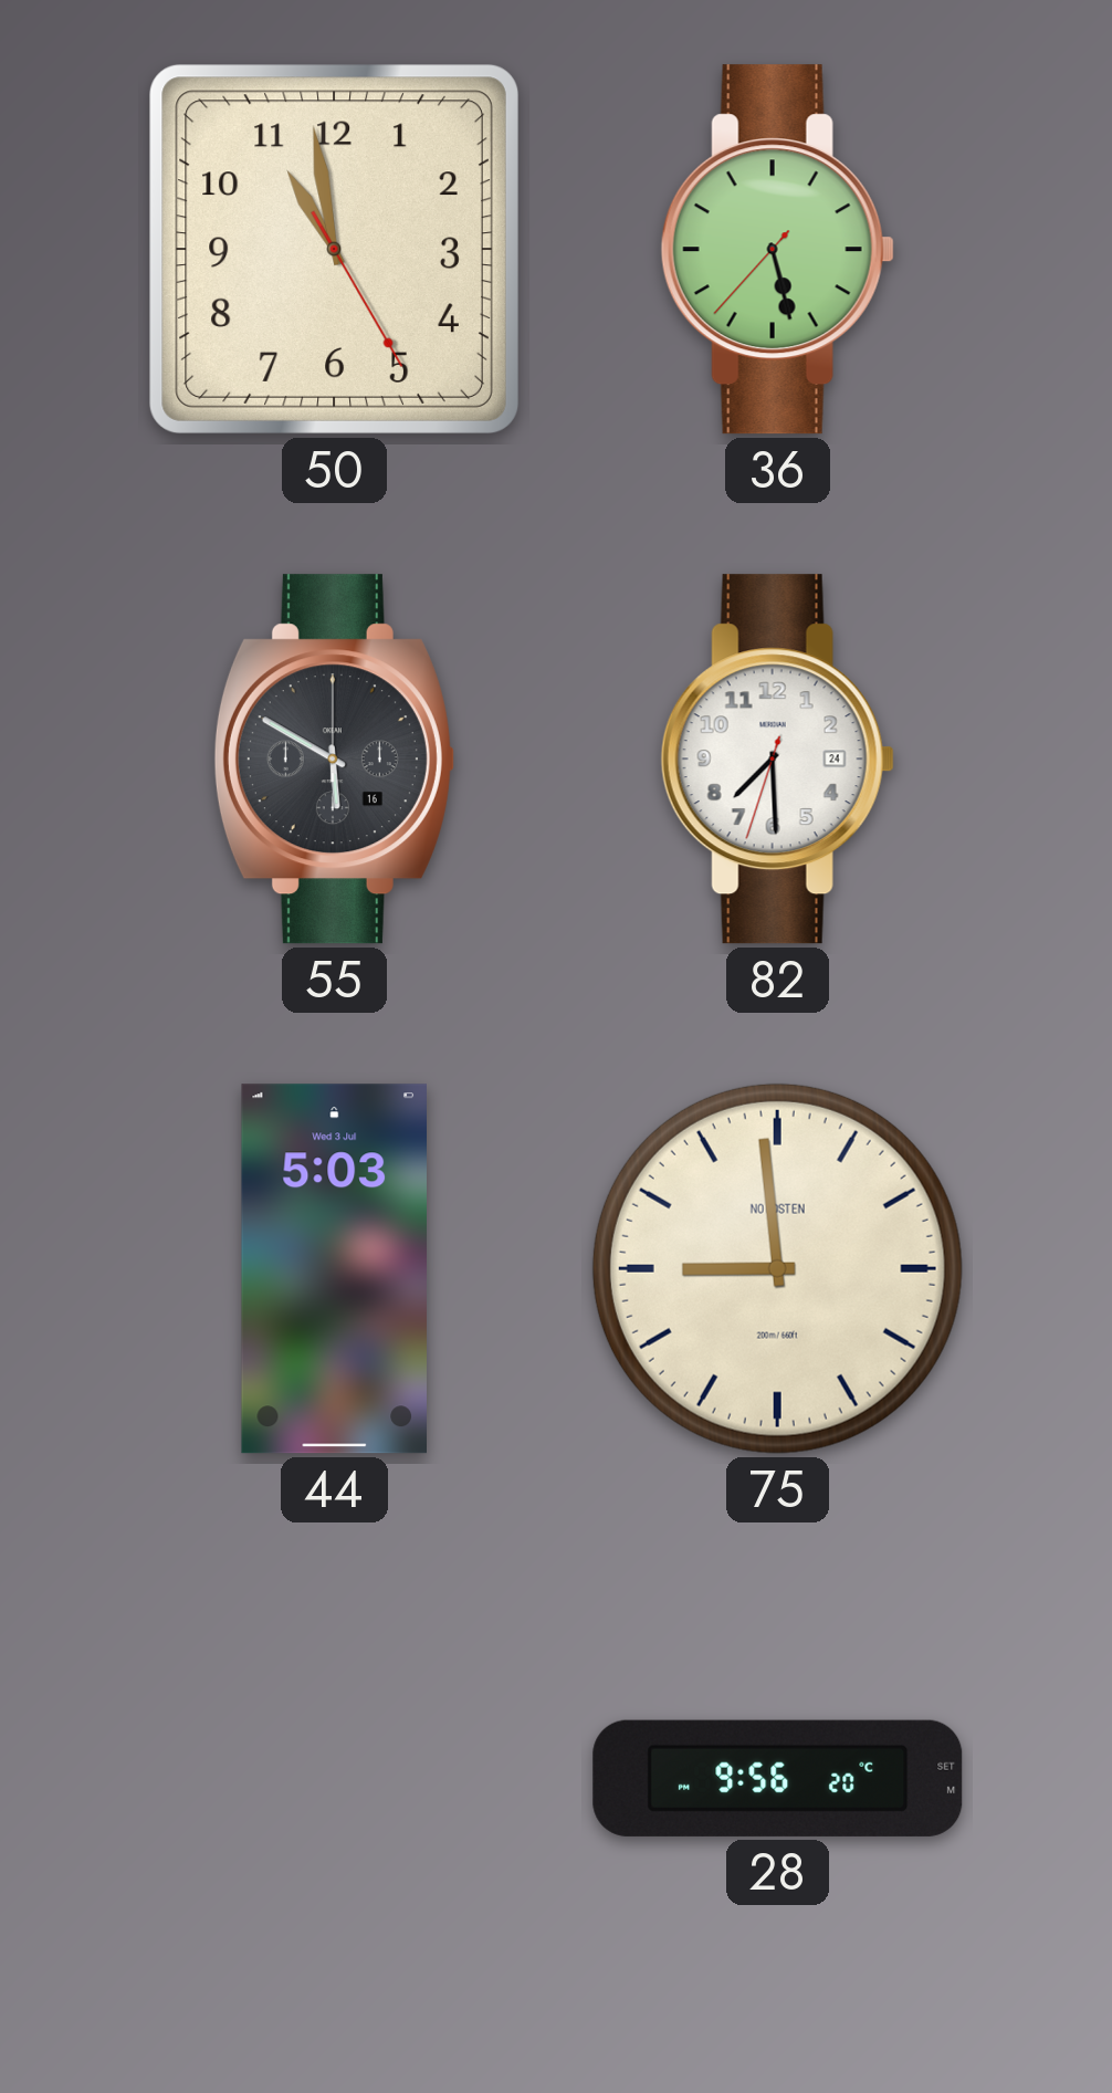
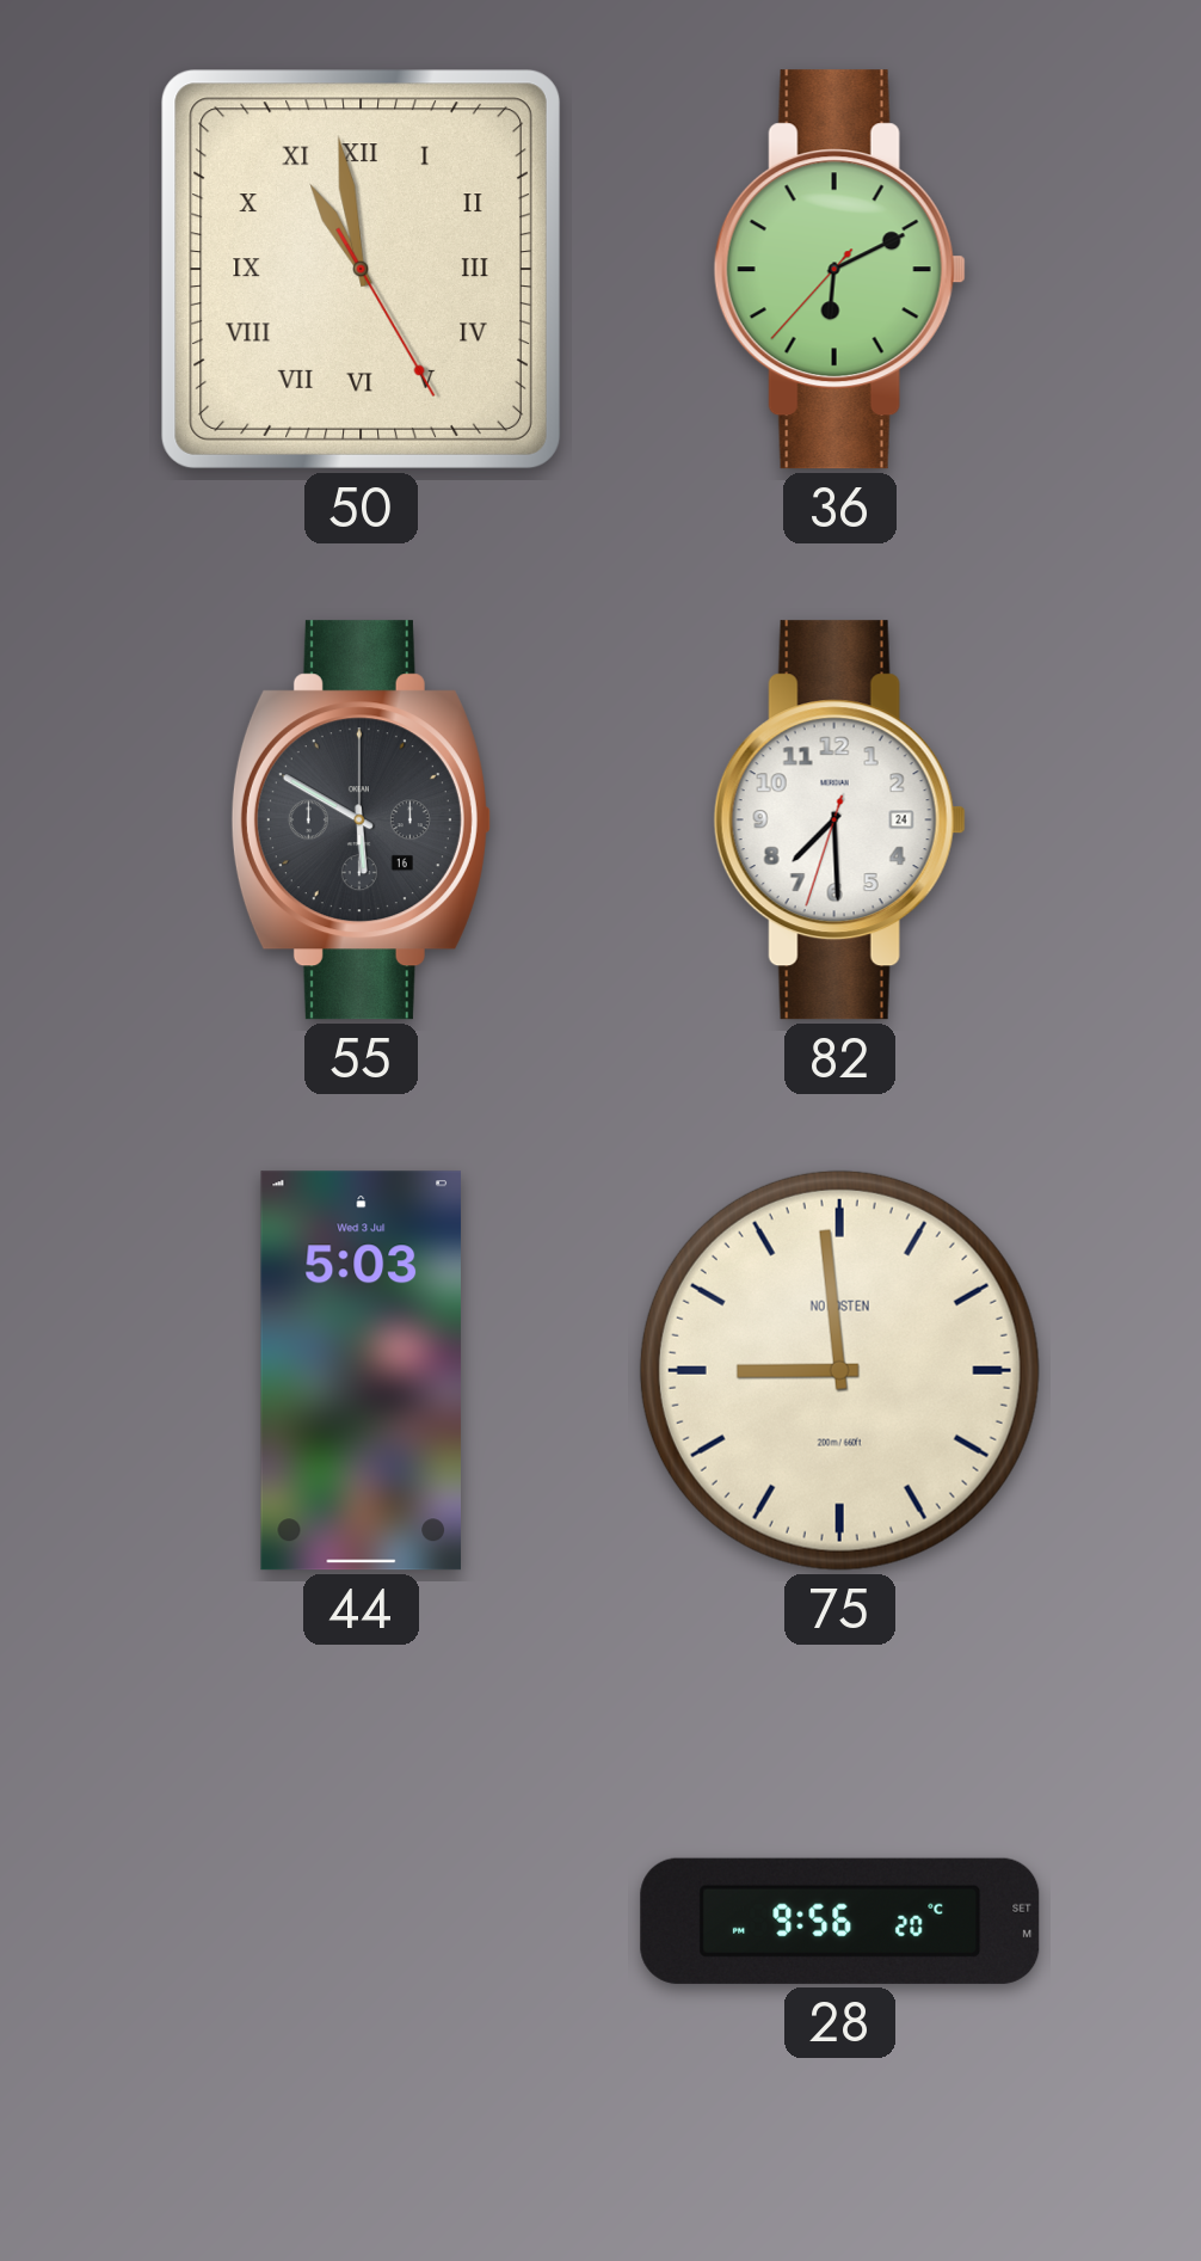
50 numerals: Arabic -> Roman
36: 5:27 -> 6:10
